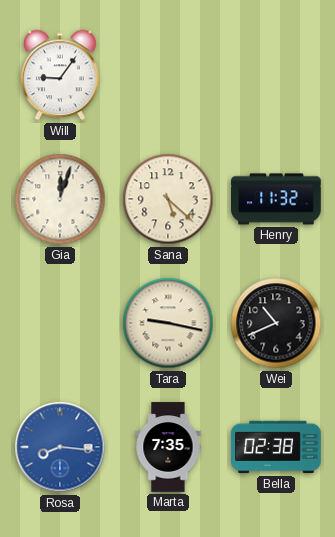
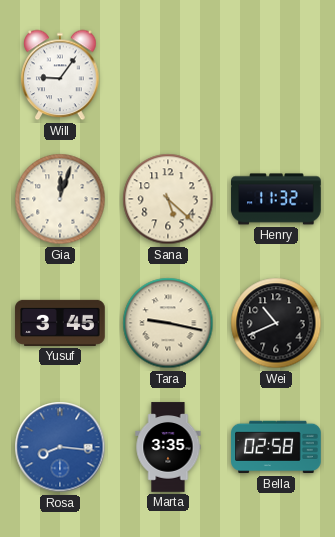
Yusuf: none -> 3:45
Marta: 7:35 -> 3:35
Bella: 02:38 -> 02:58
